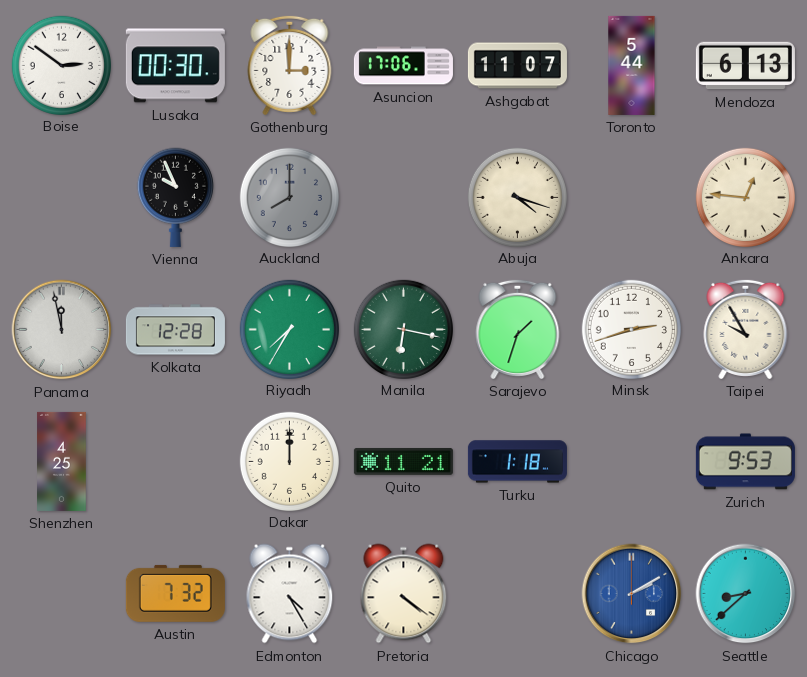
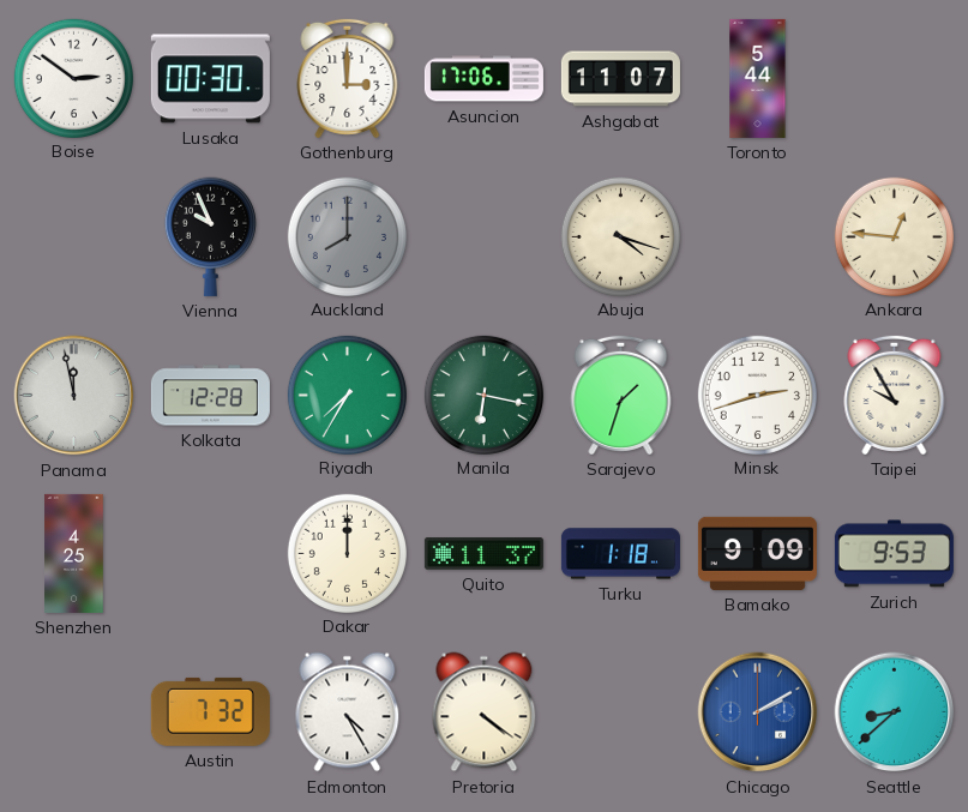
Mendoza: 6:13 -> none
Quito: 11:21 -> 11:37
Bamako: none -> 9:09
